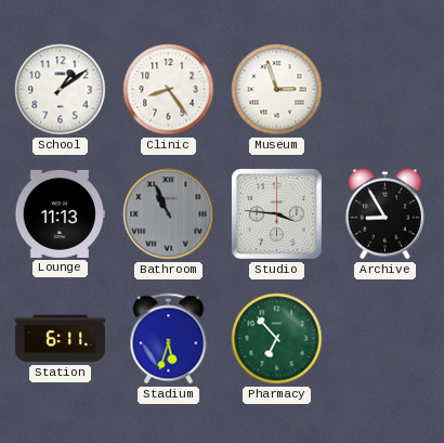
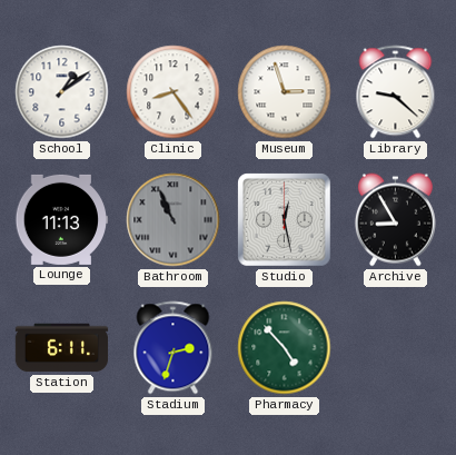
Library: none -> 9:22
Studio: 3:46 -> 12:28
Stadium: 5:33 -> 2:33
Pharmacy: 6:53 -> 4:53
